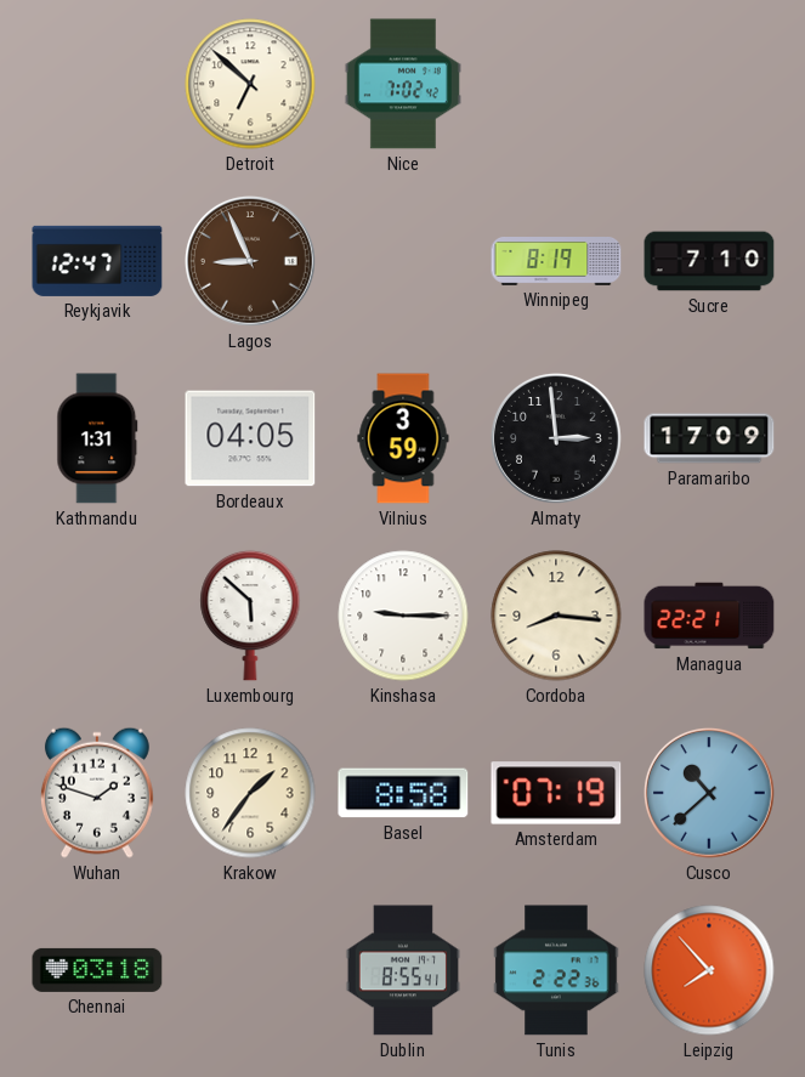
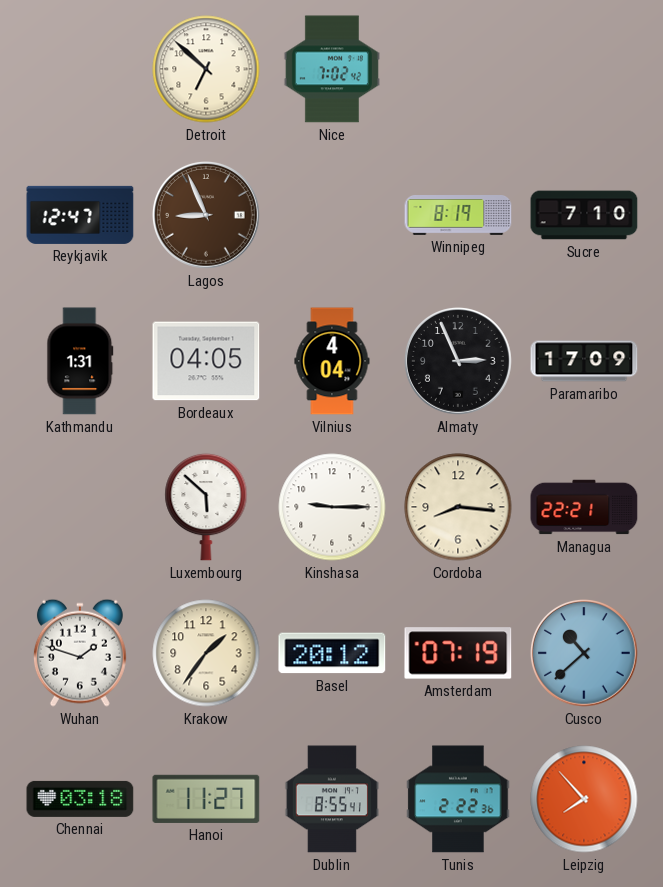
Vilnius: 3:59 -> 4:04
Almaty: 2:59 -> 2:56
Basel: 8:58 -> 20:12
Hanoi: none -> 11:27
